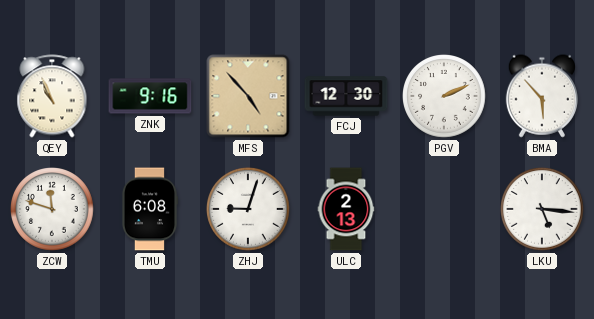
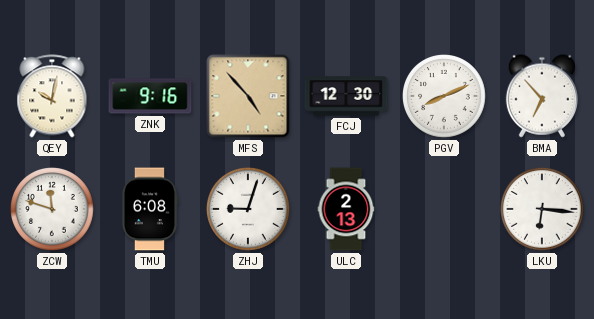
QEY: 10:56 -> 10:02
PGV: 2:11 -> 8:11
BMA: 5:53 -> 6:53
LKU: 5:16 -> 6:16
